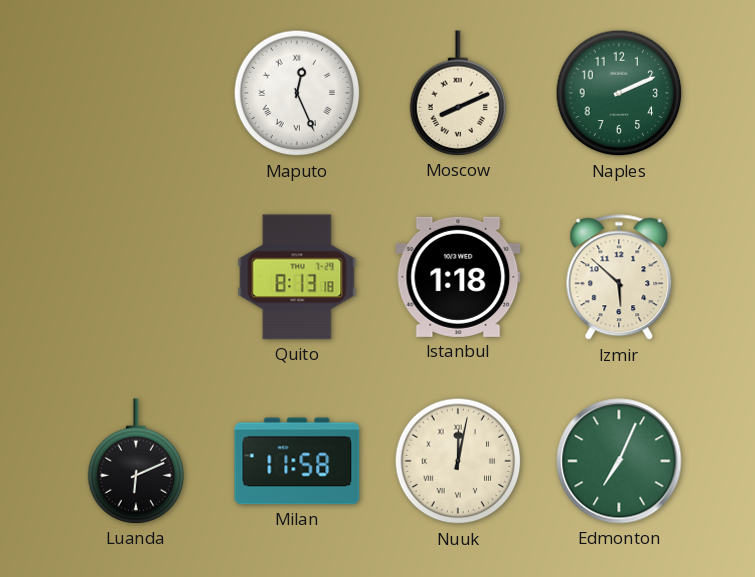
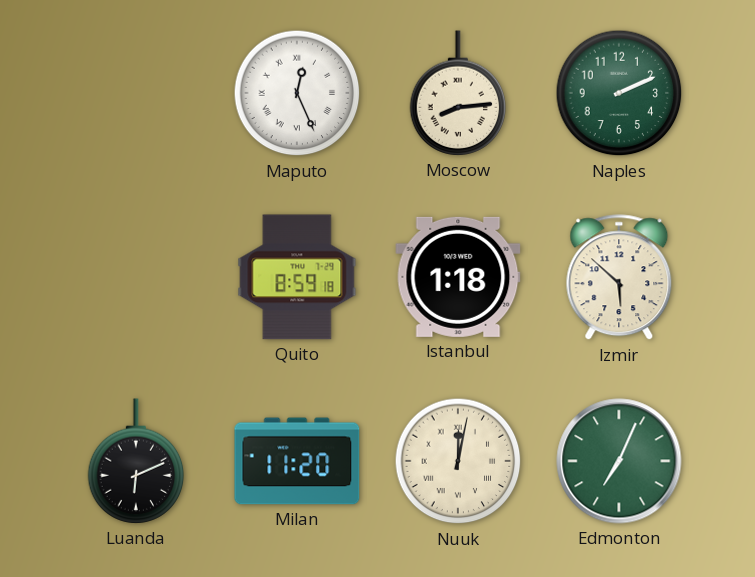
Moscow: 8:11 -> 8:14
Quito: 8:13 -> 8:59
Milan: 11:58 -> 11:20
